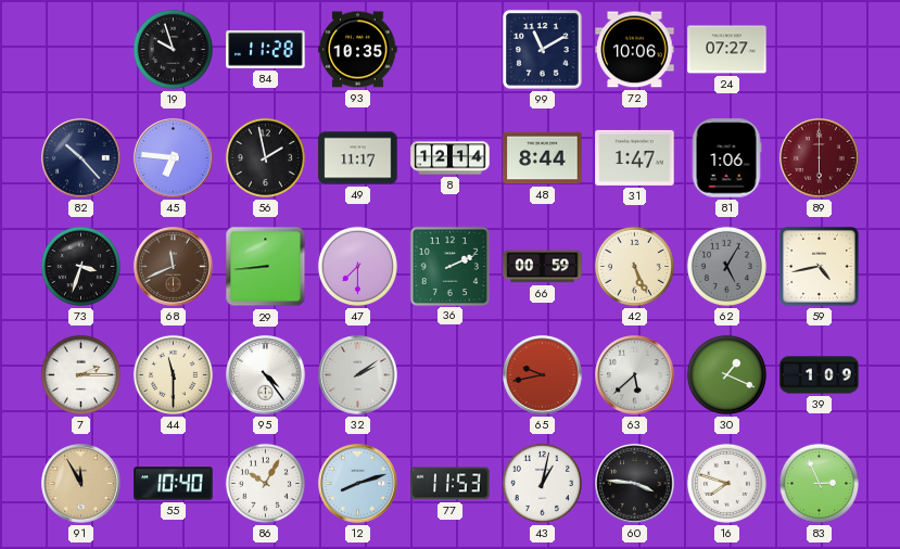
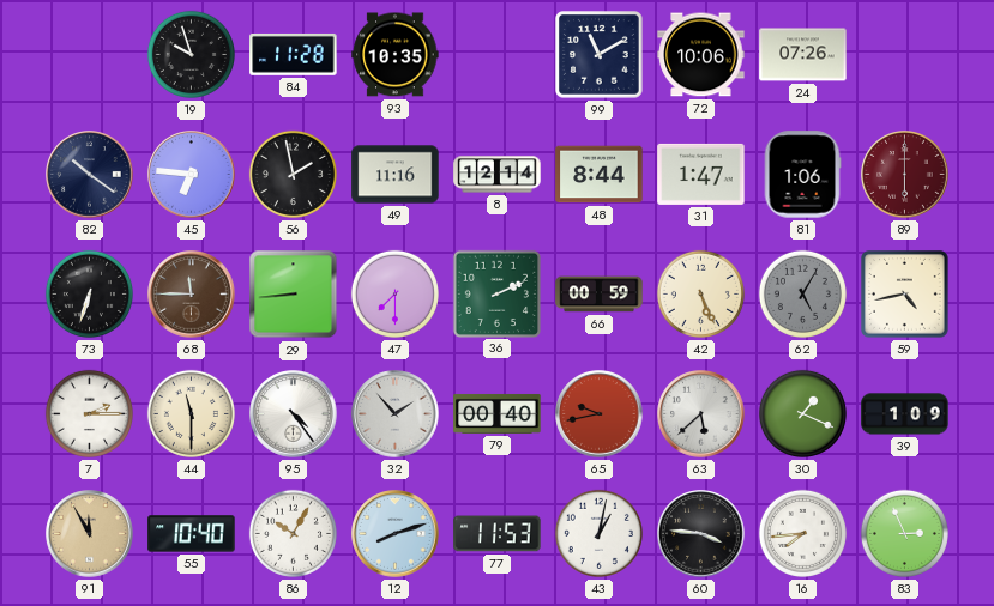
24: 07:27 -> 07:26
82: 10:23 -> 10:21
49: 11:17 -> 11:16
73: 3:33 -> 6:33
68: 11:41 -> 11:45
32: 2:09 -> 1:53
79: none -> 00:40
16: 7:48 -> 7:44
